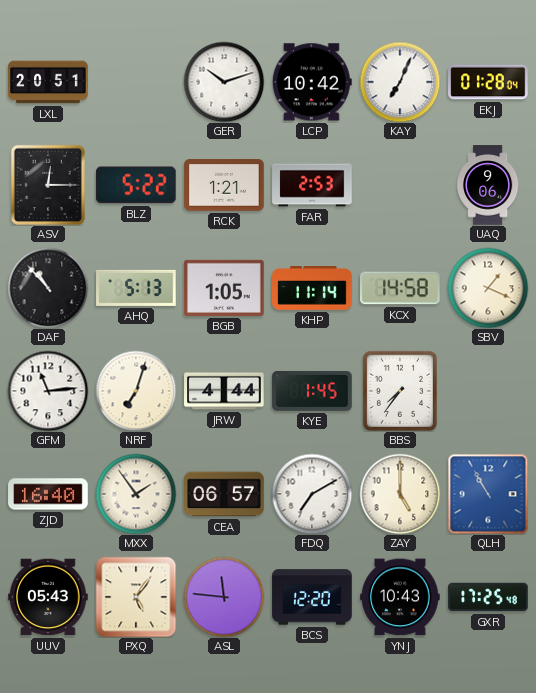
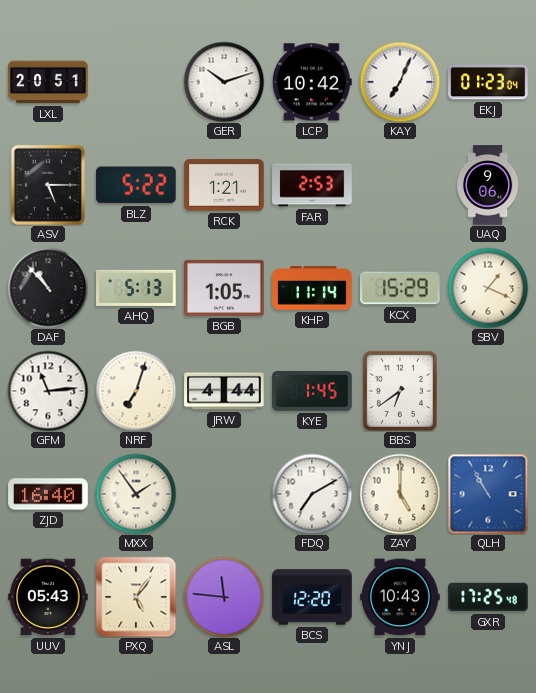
EKJ: 01:28 -> 01:23
ASV: 12:15 -> 5:15
KCX: 14:58 -> 15:29
BBS: 7:36 -> 6:39
CEA: 06:57 -> none
